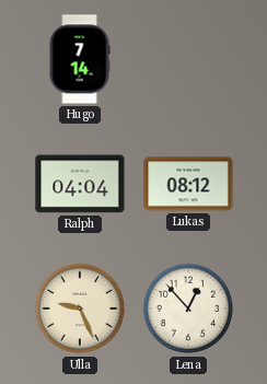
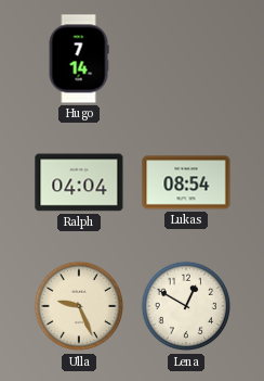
Lukas: 08:12 -> 08:54
Lena: 12:53 -> 12:50
